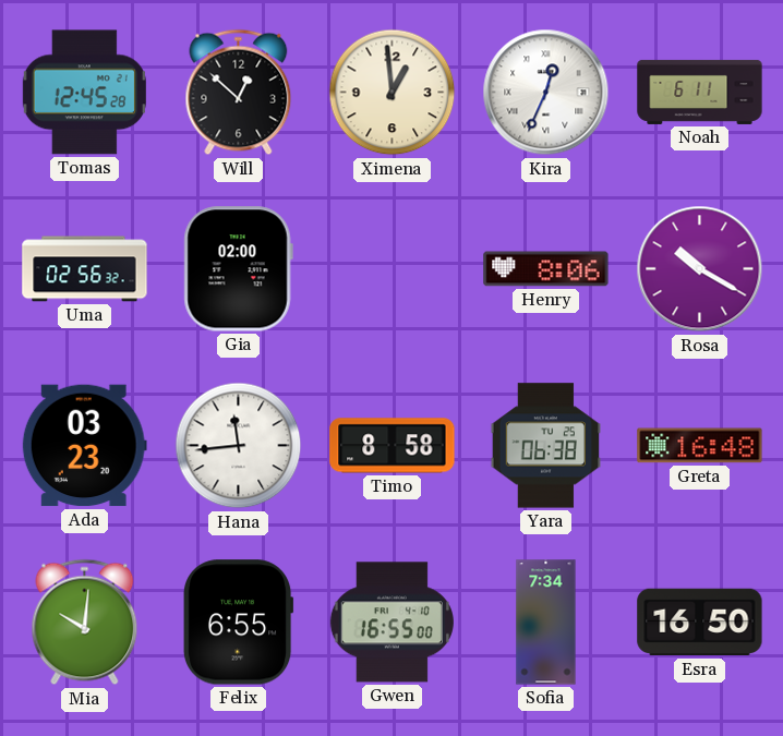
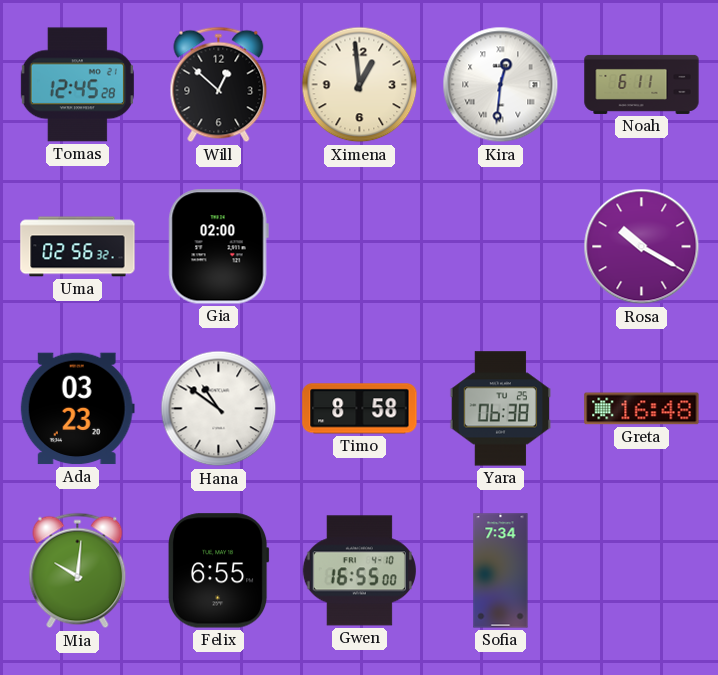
Kira: 12:34 -> 12:31
Henry: 8:06 -> none
Hana: 11:44 -> 10:51
Esra: 16:50 -> none
